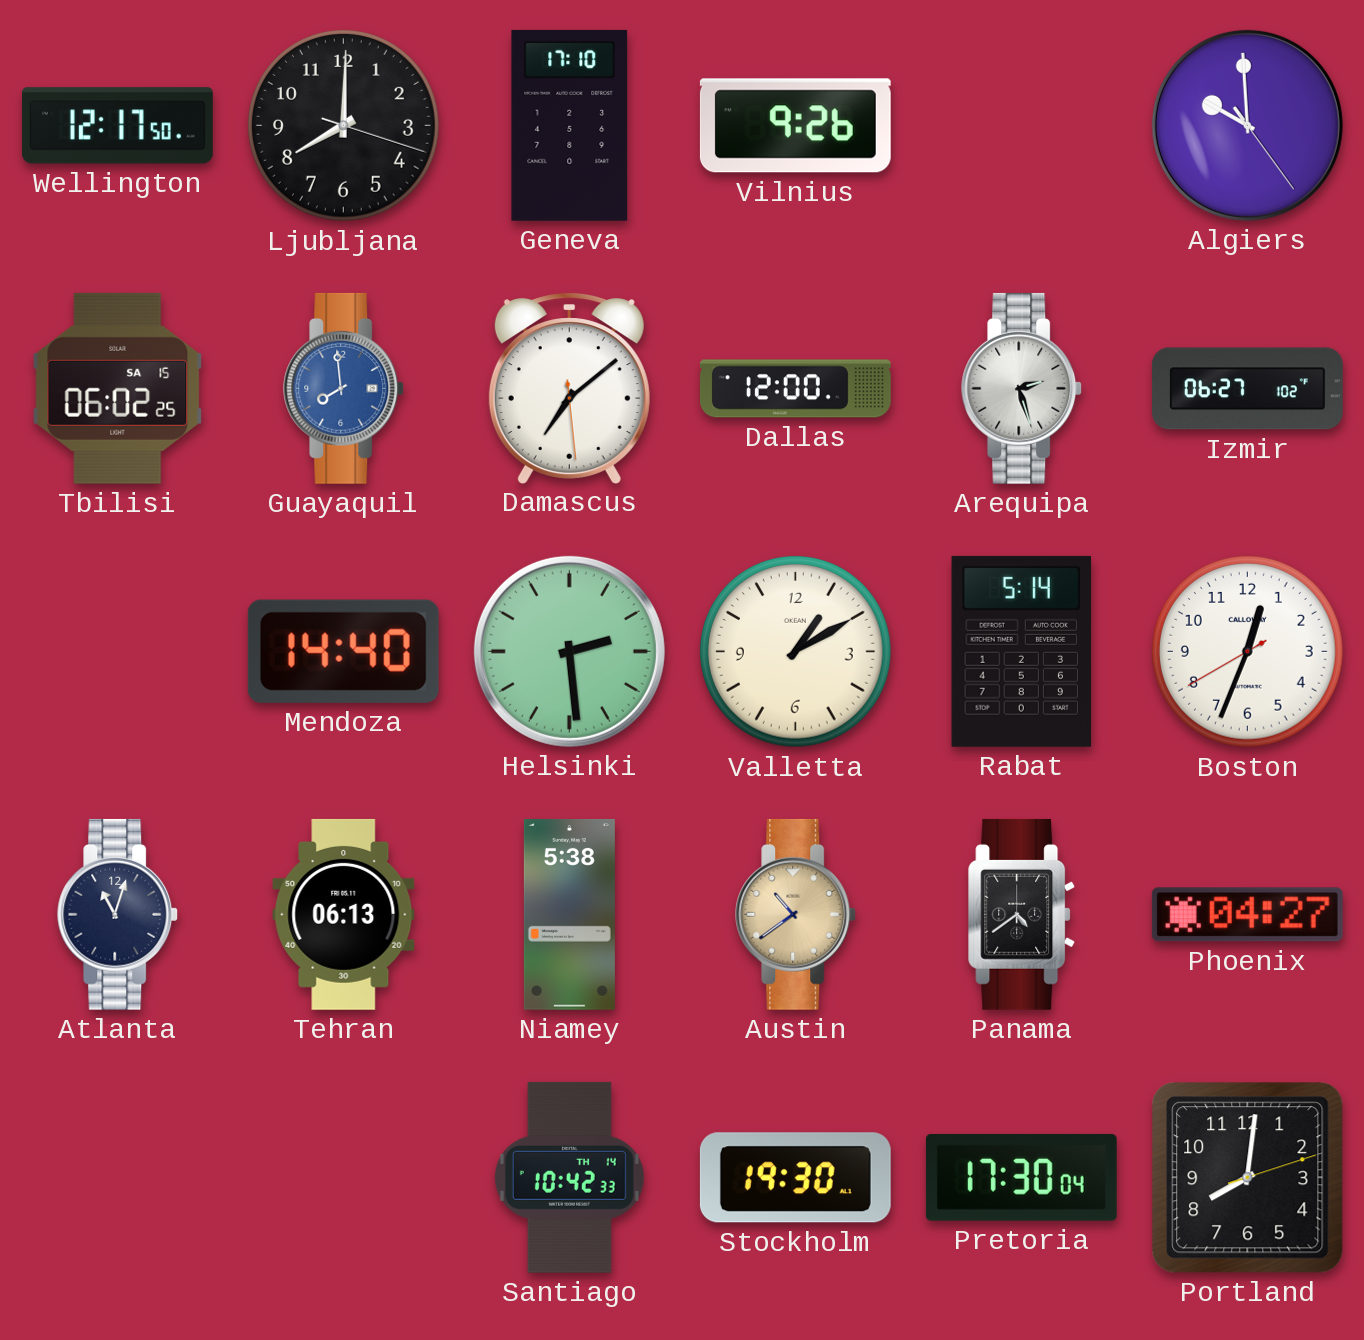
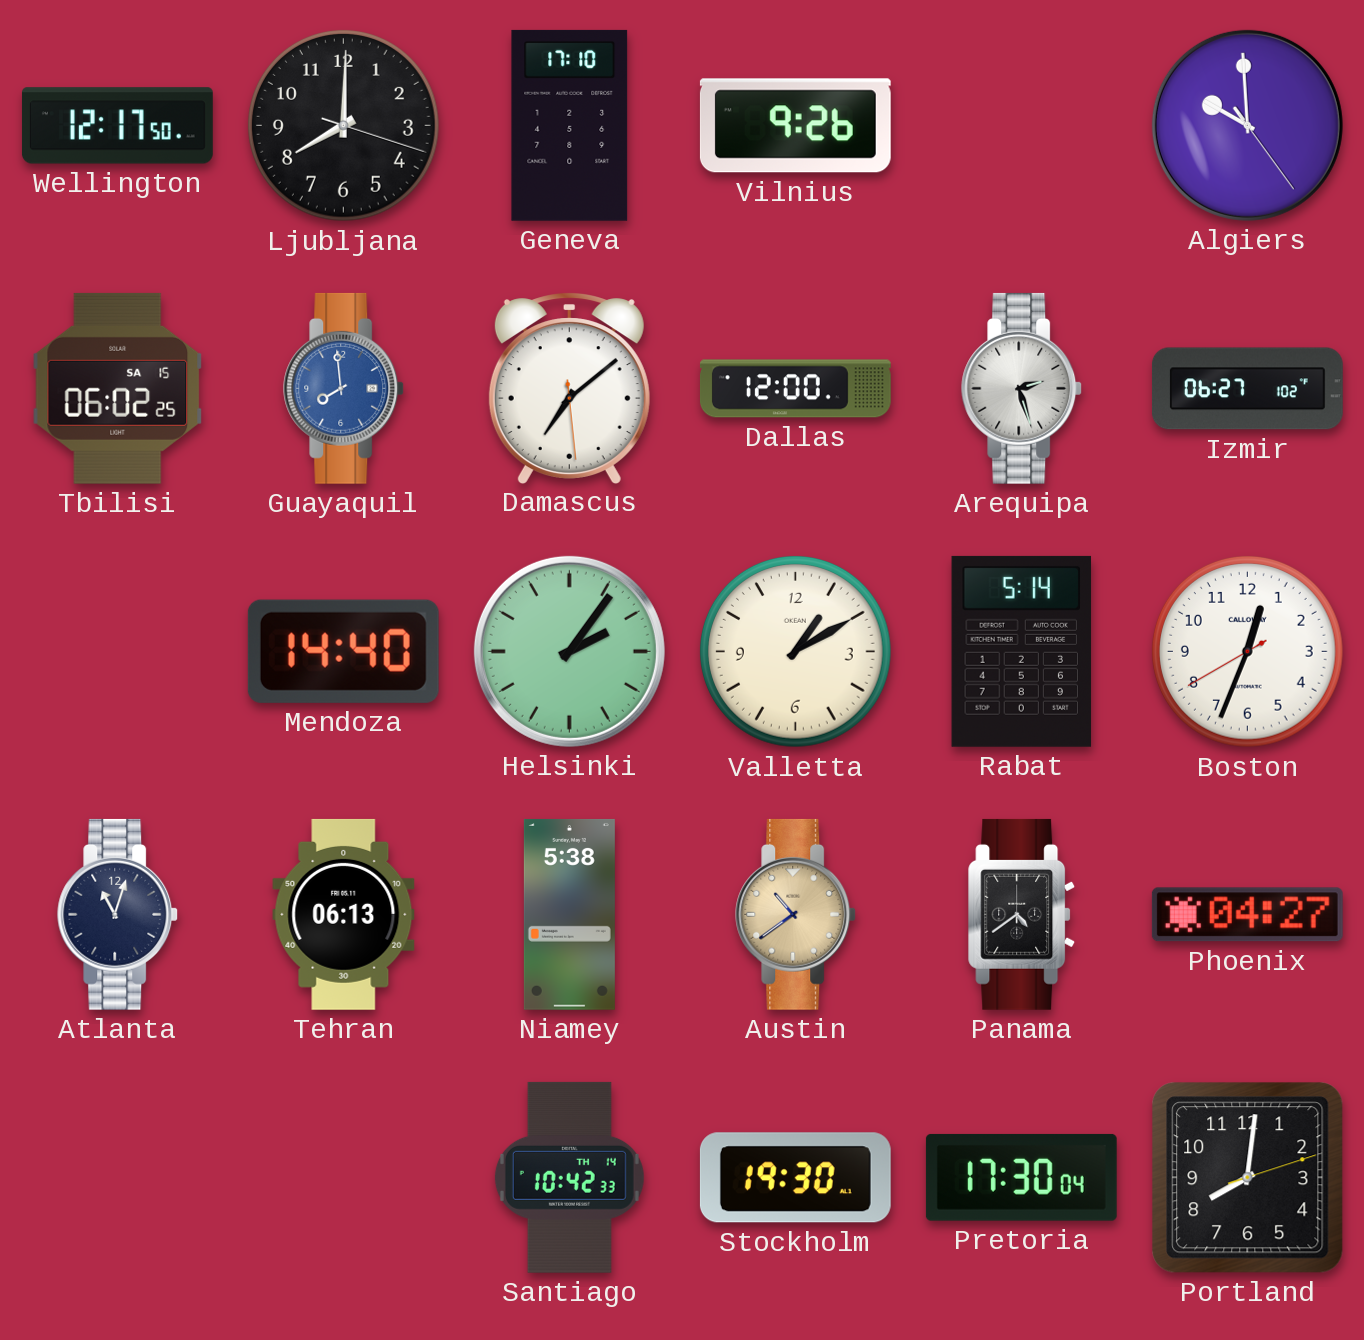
Helsinki: 2:29 -> 2:06
